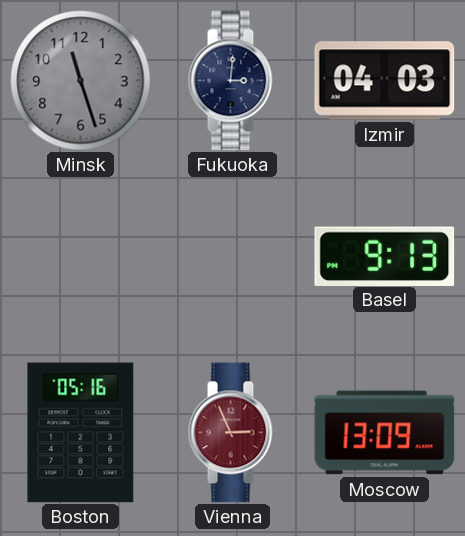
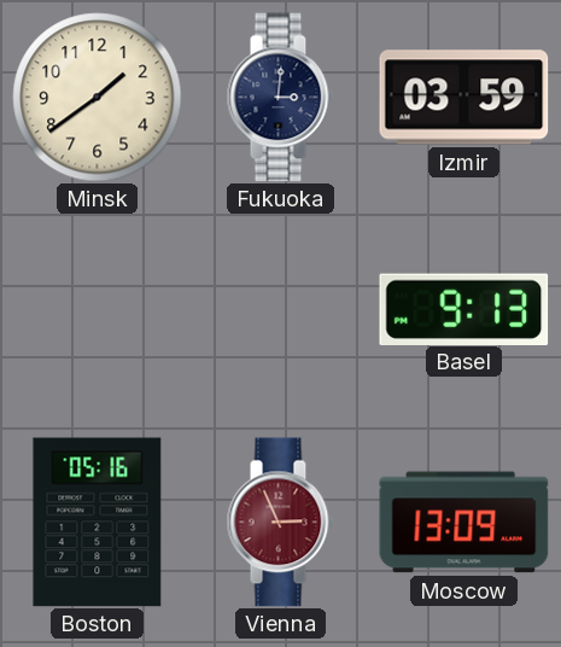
Minsk: 11:27 -> 1:39
Minsk dial: grey -> cream
Izmir: 04:03 -> 03:59
